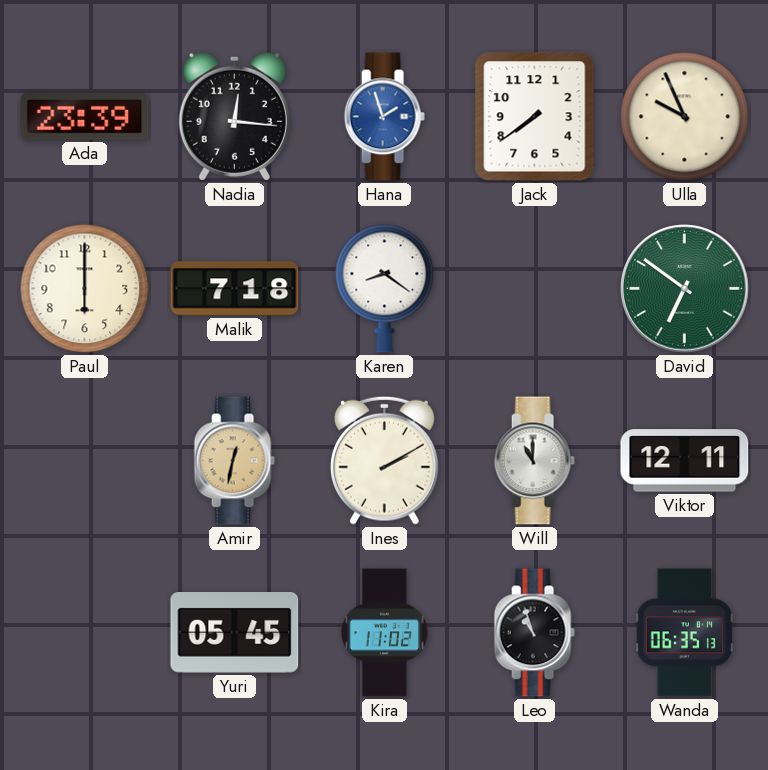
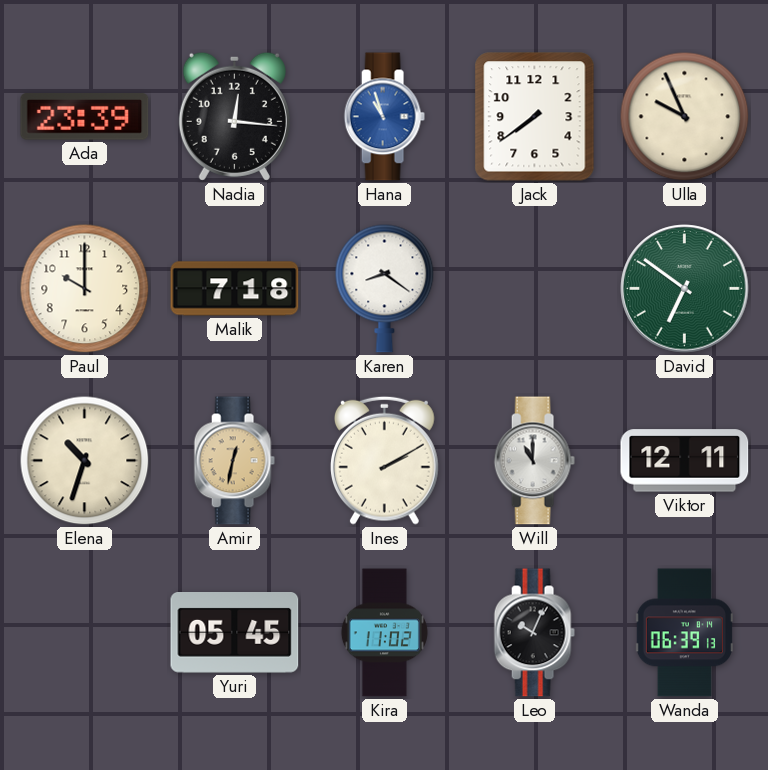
Hana: 1:57 -> 10:57
Paul: 6:00 -> 10:00
Elena: none -> 10:33
Leo: 10:57 -> 10:04
Wanda: 06:35 -> 06:39
